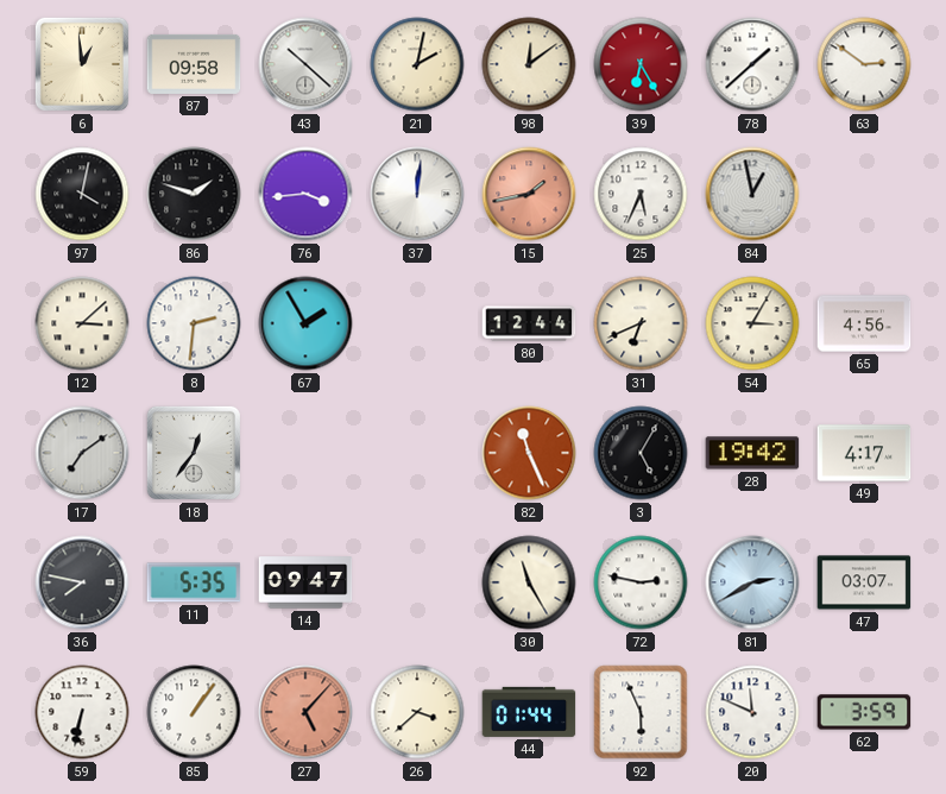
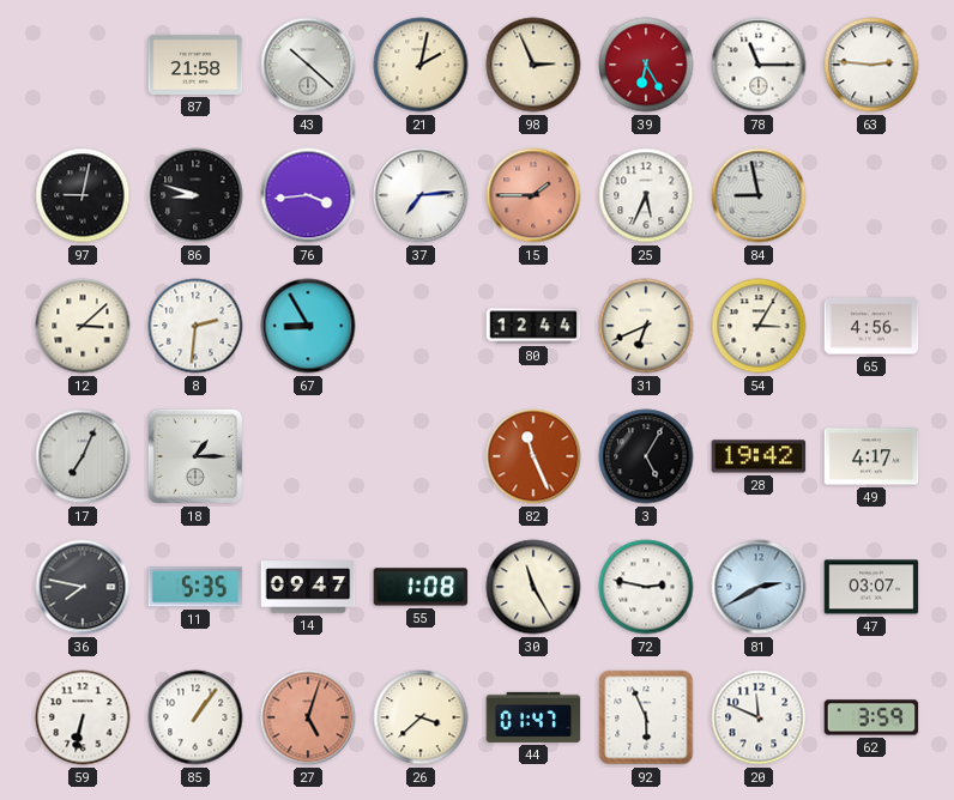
6: 12:59 -> none
87: 09:58 -> 21:58
98: 12:09 -> 2:56
78: 1:38 -> 11:15
63: 2:51 -> 2:46
97: 4:02 -> 9:02
86: 1:48 -> 8:48
37: 12:01 -> 7:14
15: 1:43 -> 1:45
84: 12:58 -> 8:58
67: 1:55 -> 8:55
17: 7:09 -> 7:04
18: 12:36 -> 1:15
55: none -> 1:08
27: 5:07 -> 5:03
44: 01:44 -> 01:47
